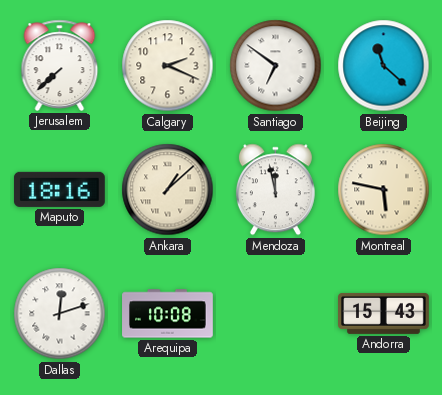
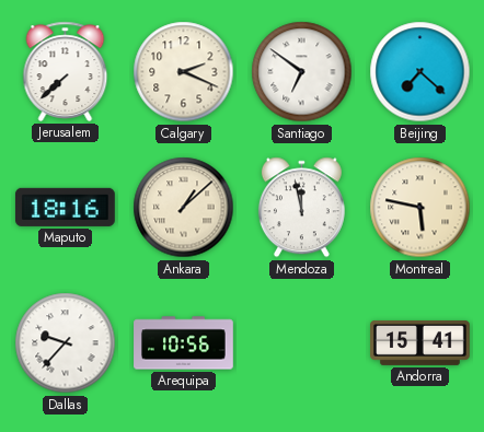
Beijing: 11:22 -> 7:22
Dallas: 12:12 -> 9:37
Arequipa: 10:08 -> 10:56
Andorra: 15:43 -> 15:41
